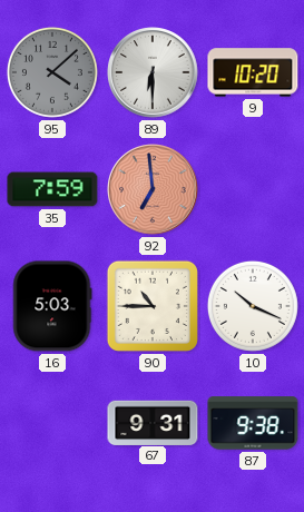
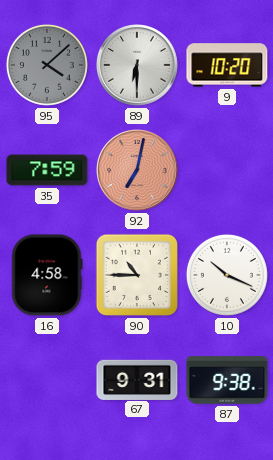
92: 6:59 -> 7:02
16: 5:03 -> 4:58
